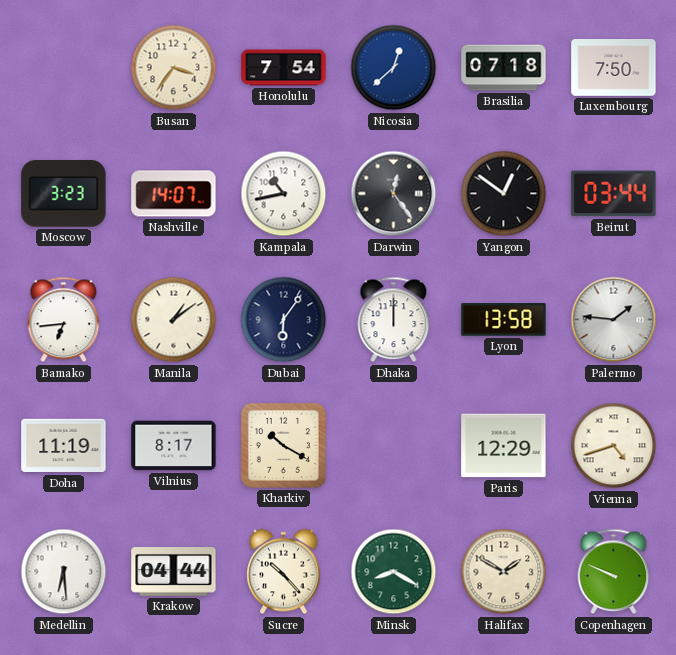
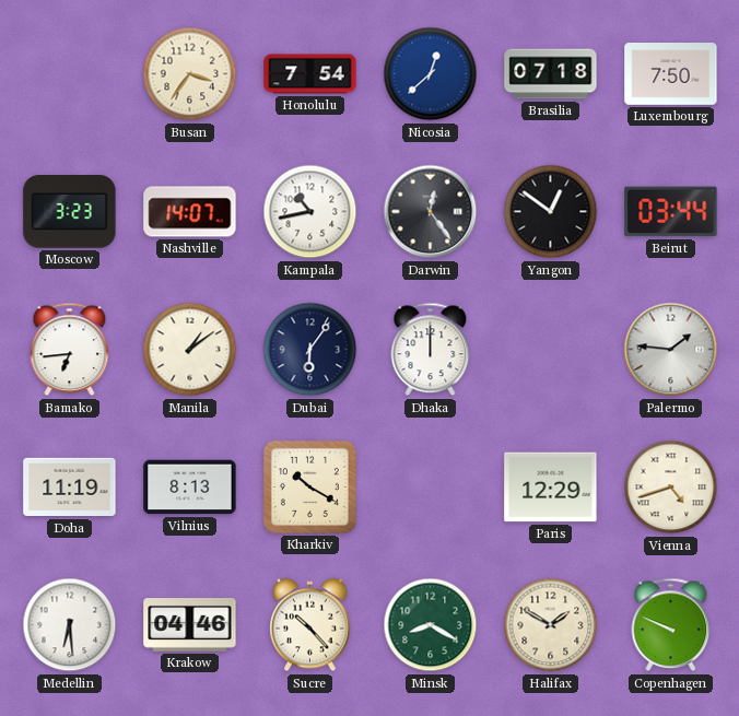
Lyon: 13:58 -> none
Vilnius: 8:17 -> 8:13
Krakow: 04:44 -> 04:46
